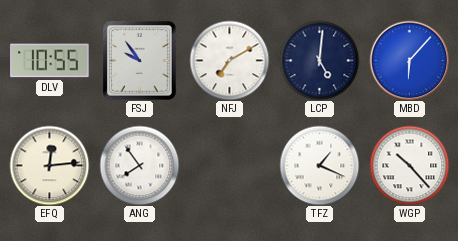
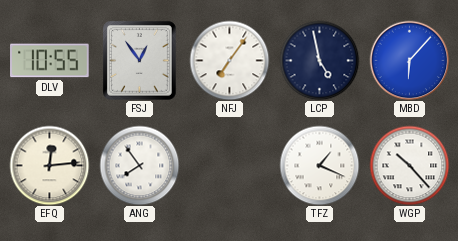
FSJ: 9:54 -> 12:54
NFJ: 7:10 -> 7:06
LCP: 5:01 -> 4:58
